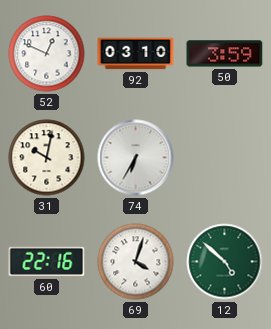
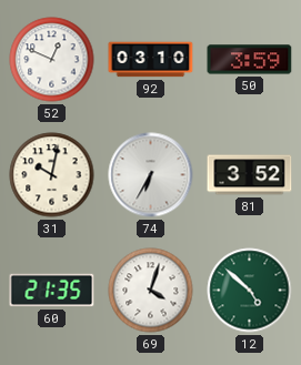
81: none -> 3:52
60: 22:16 -> 21:35
